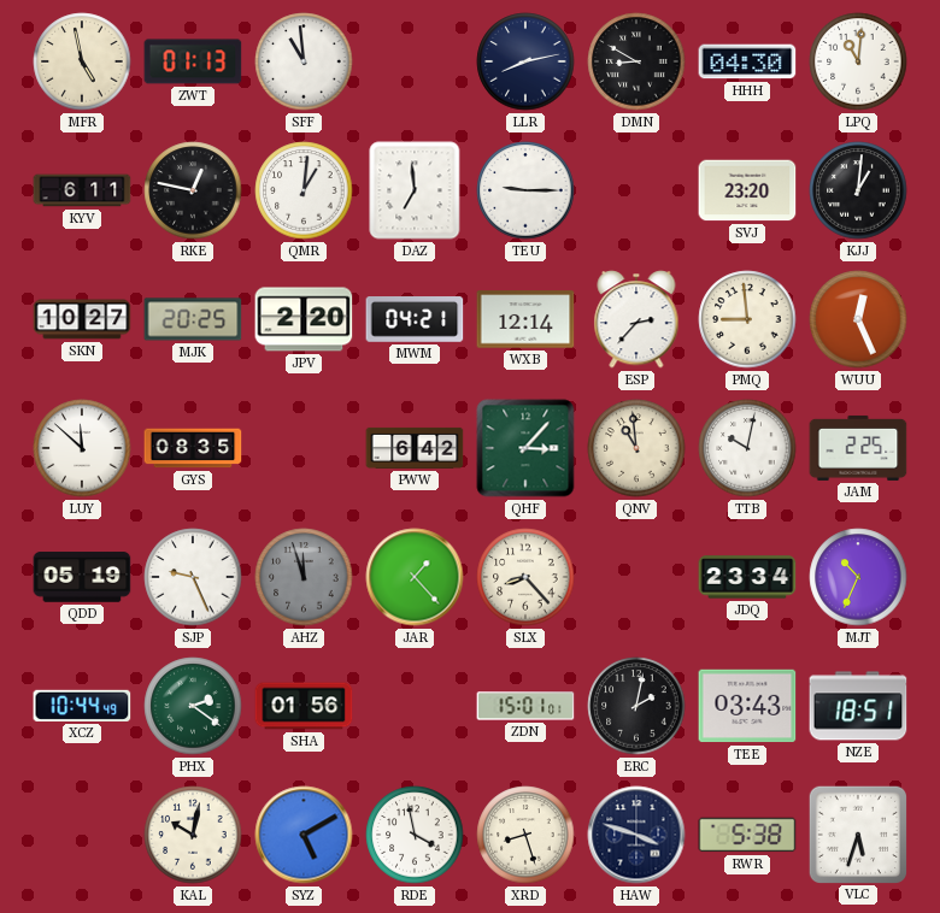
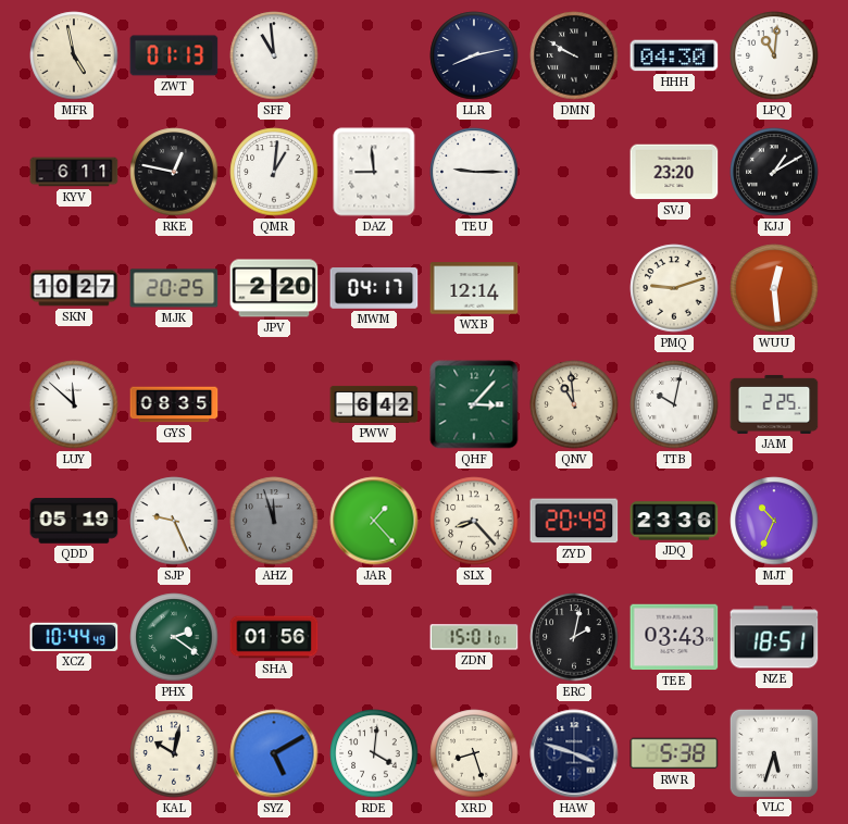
DMN: 8:50 -> 9:50
DAZ: 6:59 -> 8:59
KJJ: 1:01 -> 1:10
MWM: 04:21 -> 04:17
ESP: 2:37 -> none
PMQ: 8:59 -> 9:12
WUU: 12:26 -> 12:29
ZYD: none -> 20:49
JDQ: 23:34 -> 23:36
RDE: 3:58 -> 4:01
